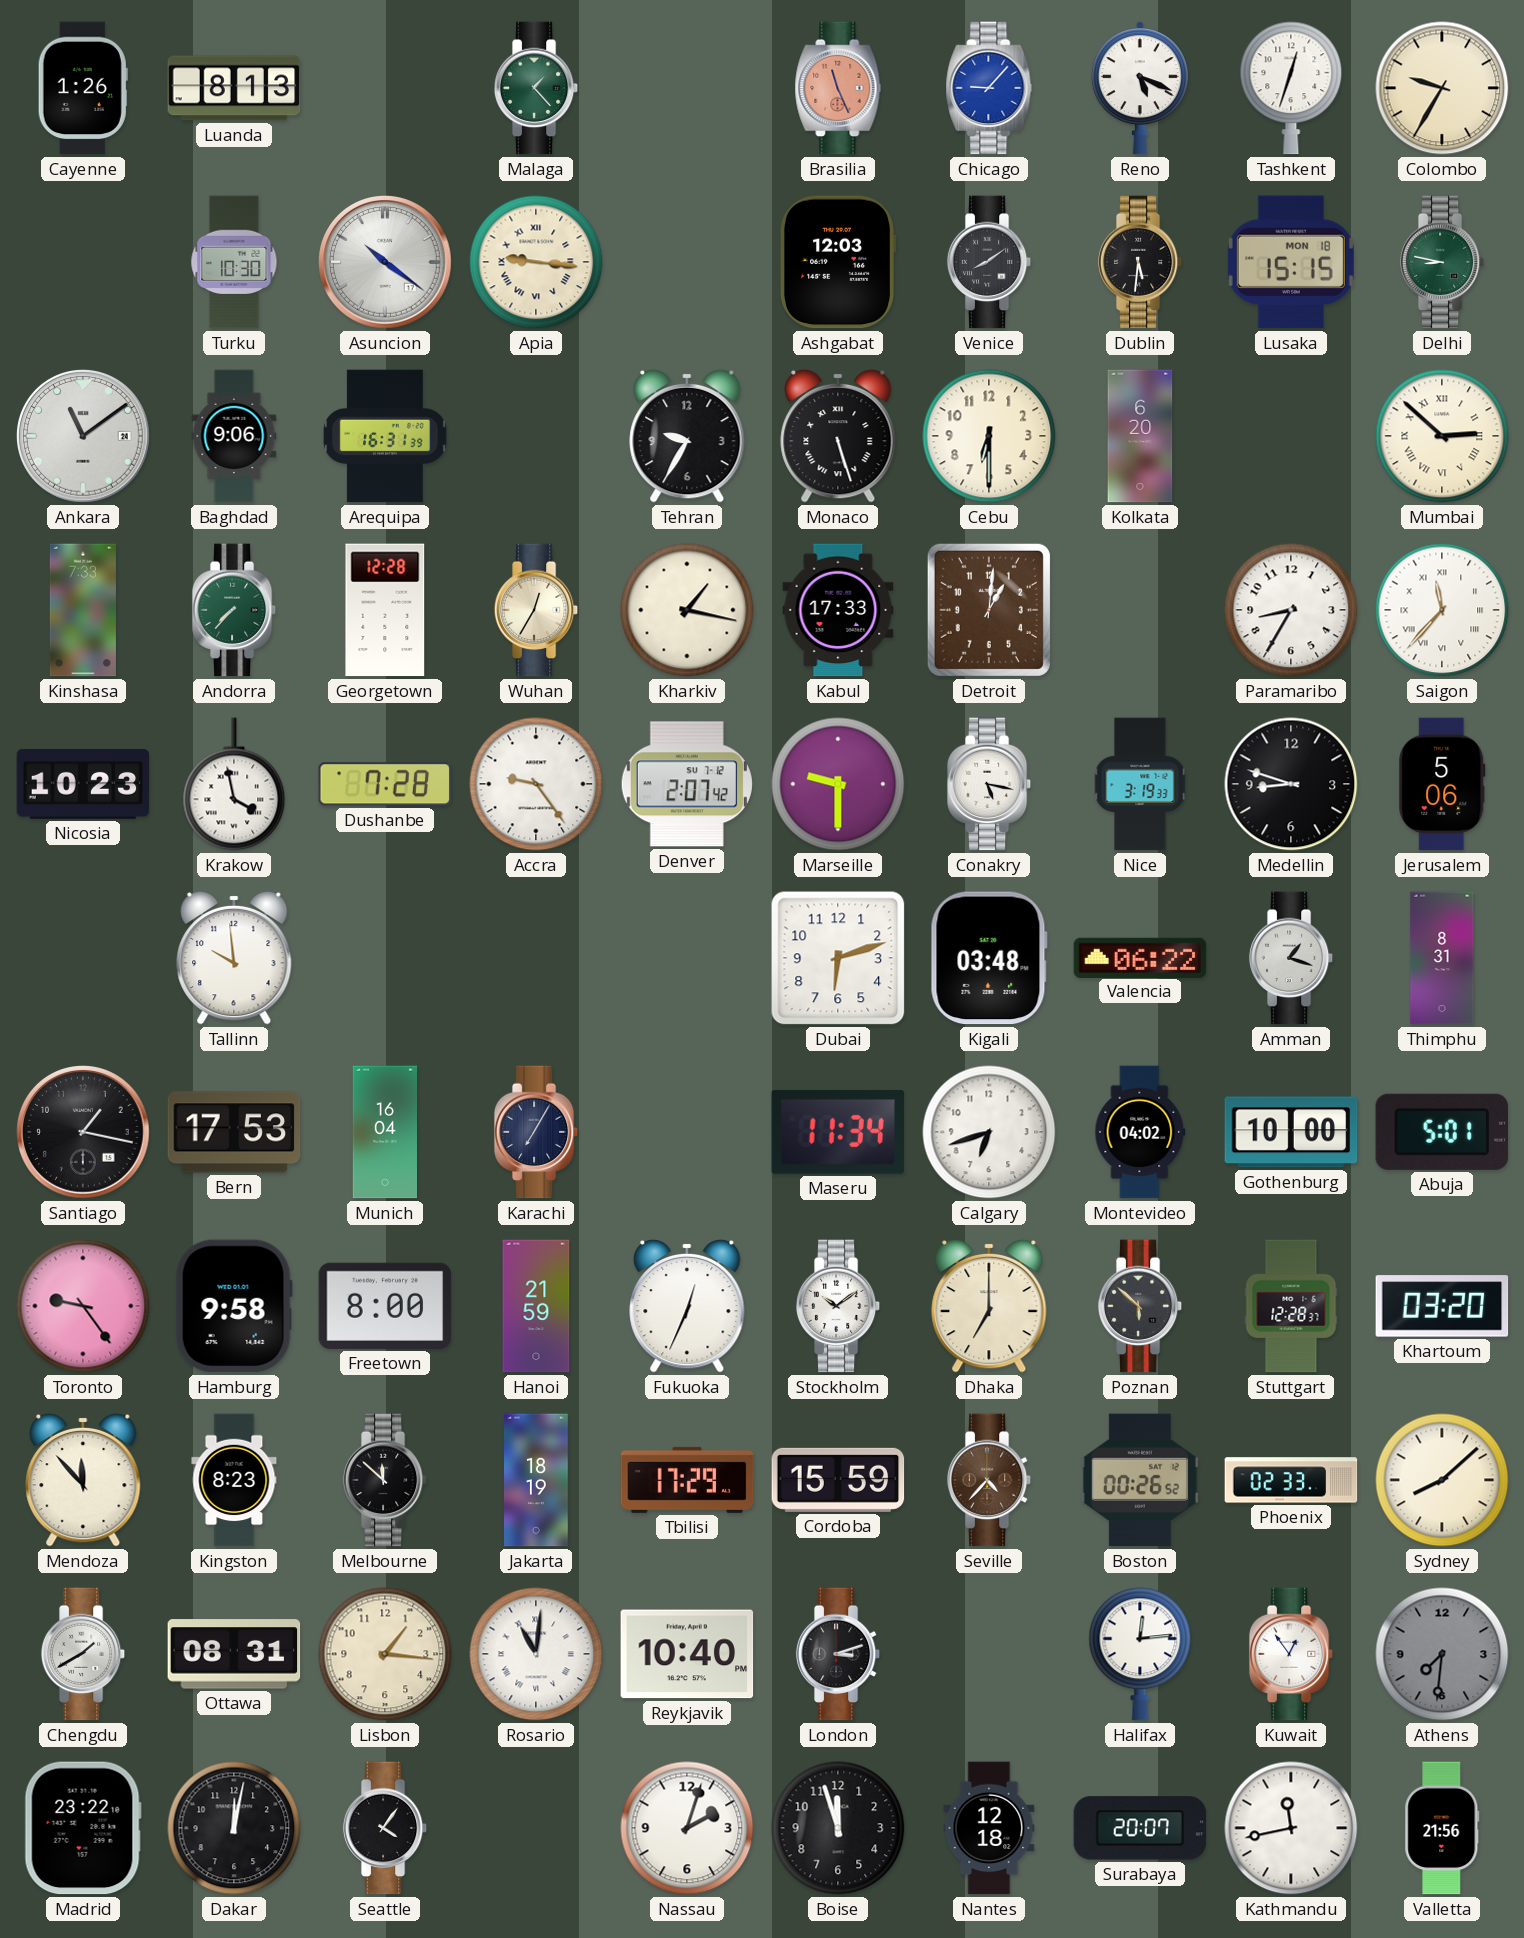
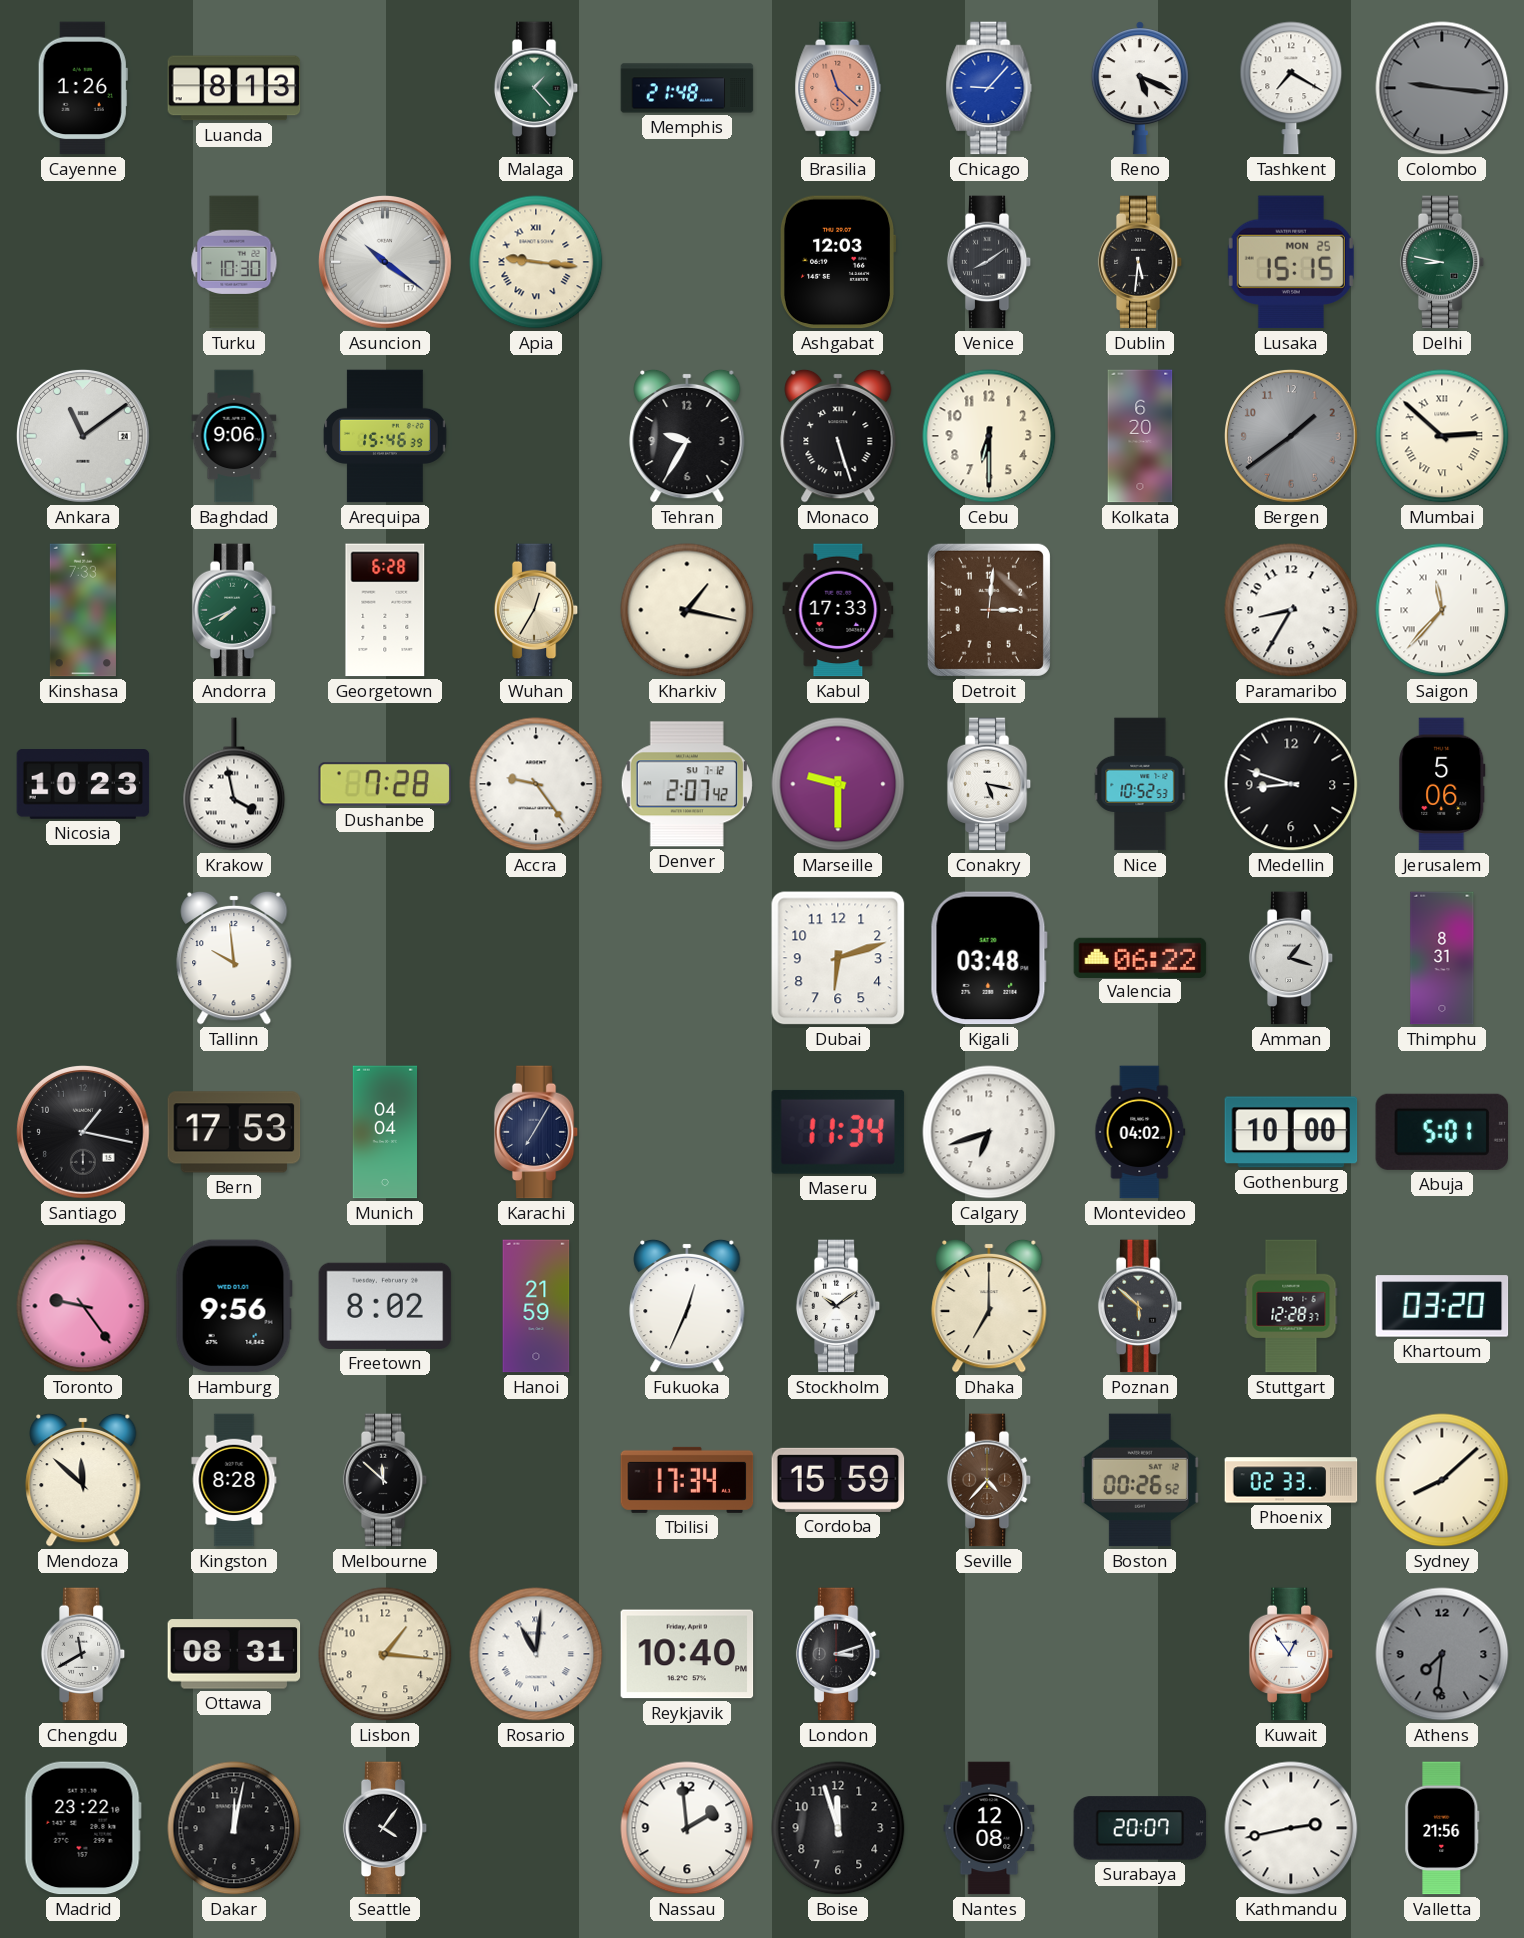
Memphis: none -> 21:48
Brasilia: 11:26 -> 11:22
Tashkent: 12:33 -> 7:20
Colombo: 9:35 -> 9:16
Colombo dial: cream -> grey
Lusaka date: MON 18 -> MON 25
Arequipa: 16:31 -> 15:46
Bergen: none -> 1:39
Andorra: 7:37 -> 7:41
Georgetown: 12:28 -> 6:28
Detroit: 1:01 -> 3:01
Nice: 3:19 -> 10:52
Munich: 16:04 -> 04:04
Hamburg: 9:58 -> 9:56
Freetown: 8:00 -> 8:02
Mendoza: 11:53 -> 11:52
Kingston: 8:23 -> 8:28
Jakarta: 18:19 -> none
Tbilisi: 17:29 -> 17:34
Chengdu: 1:40 -> 11:40
Halifax: 12:14 -> none
Nassau: 2:03 -> 1:59
Nantes: 12:18 -> 12:08
Kathmandu: 11:43 -> 2:43
